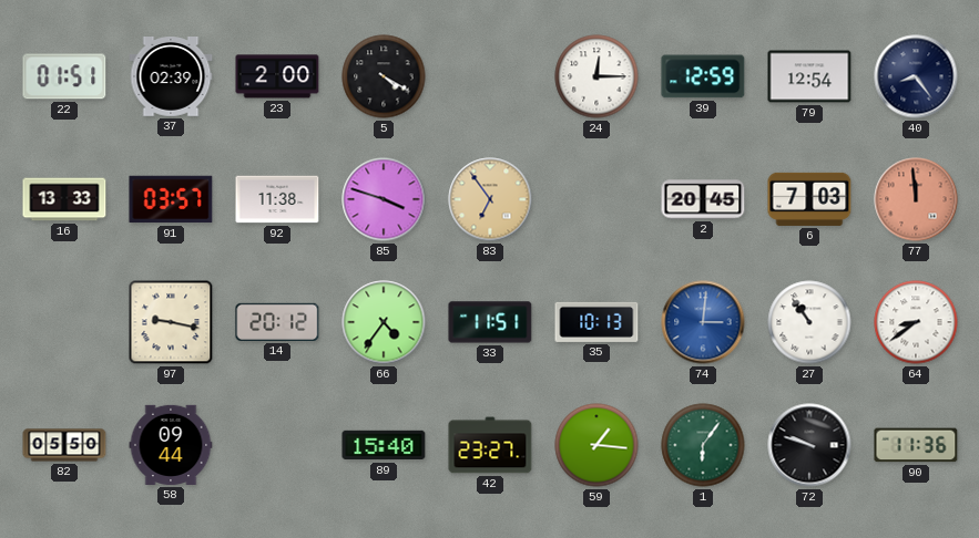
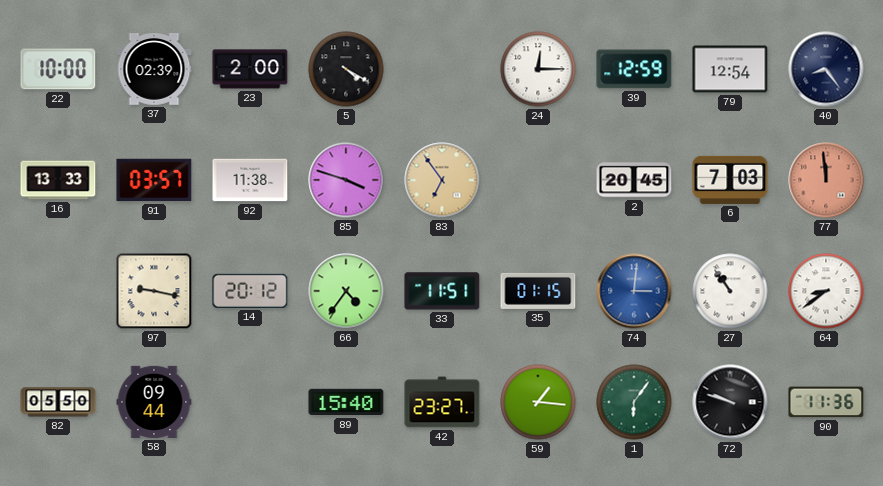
22: 01:51 -> 10:00
35: 10:13 -> 01:15
